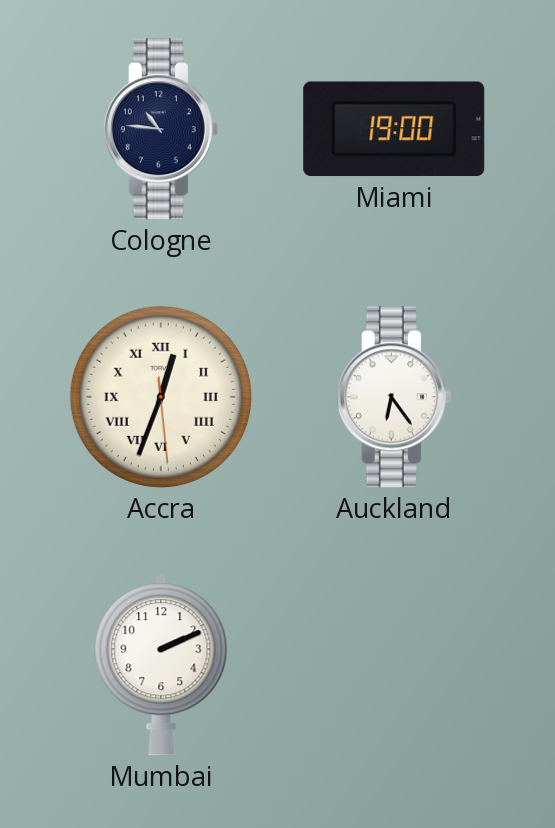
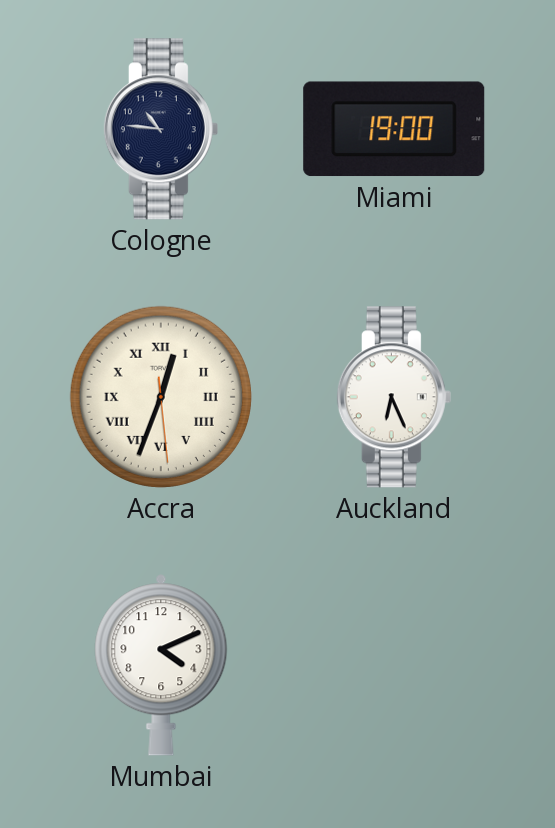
Auckland: 6:24 -> 6:26
Mumbai: 2:11 -> 4:11
